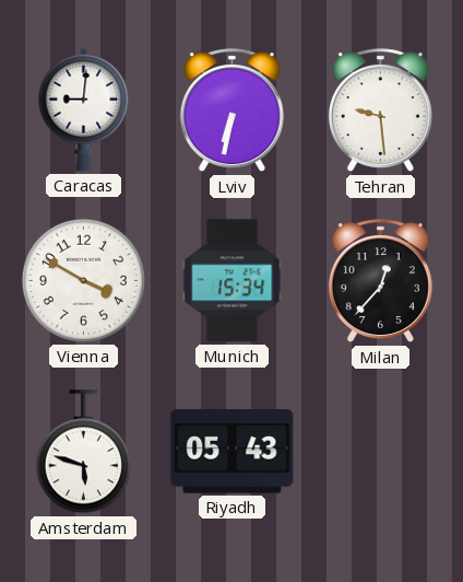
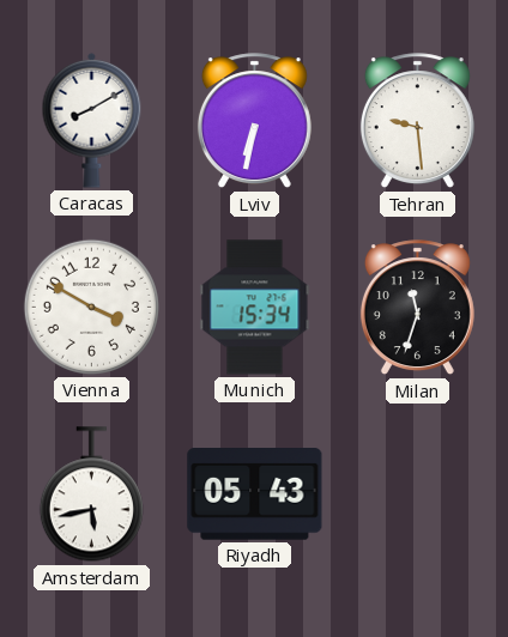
Caracas: 9:01 -> 8:10
Milan: 12:37 -> 11:33
Amsterdam: 5:48 -> 5:43
